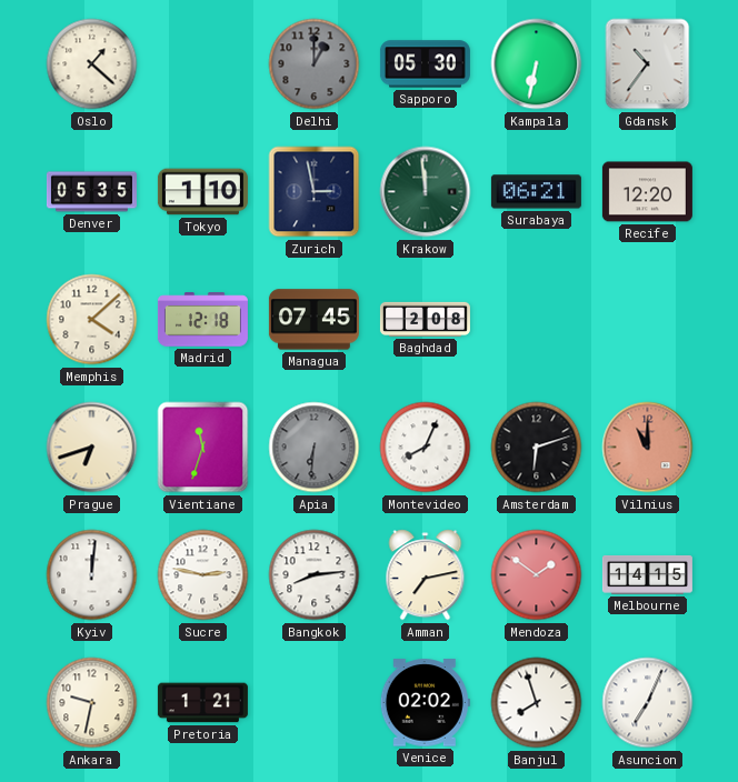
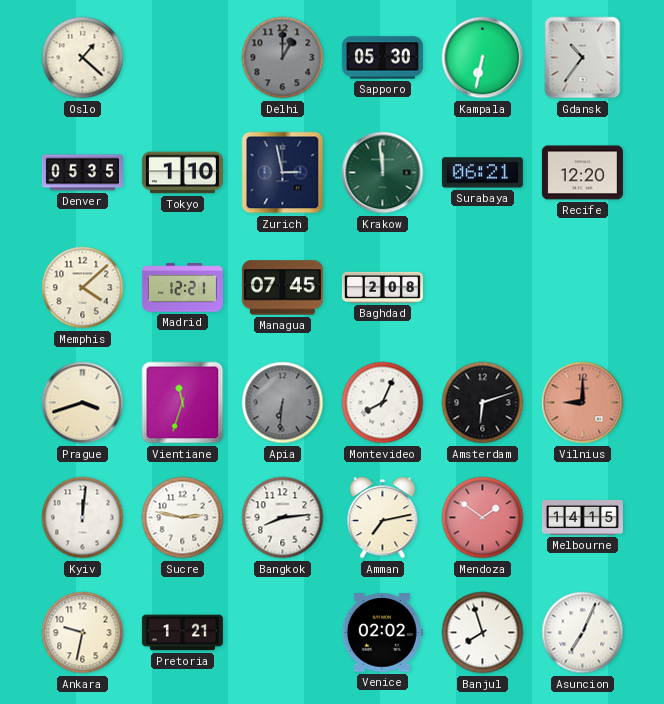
Madrid: 12:18 -> 12:21
Prague: 6:42 -> 3:42
Vilnius: 11:00 -> 9:00
